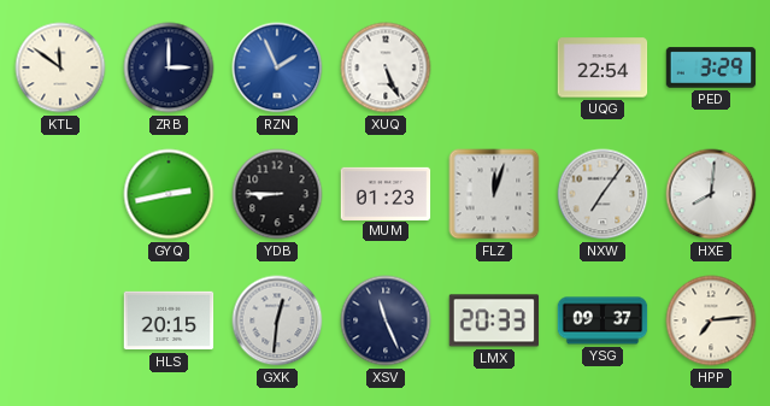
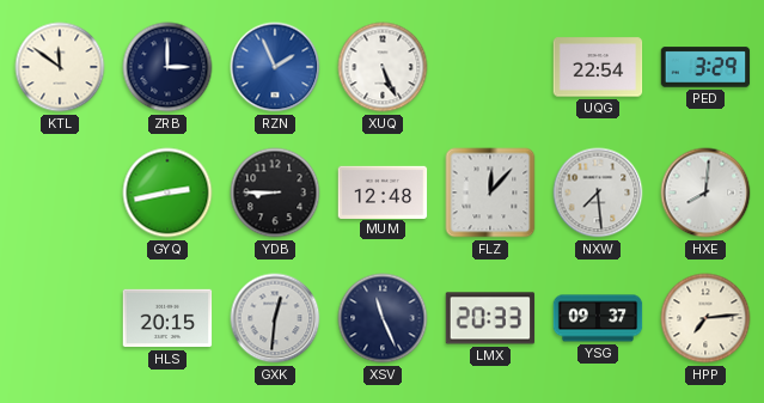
MUM: 01:23 -> 12:48
FLZ: 12:03 -> 12:07
NXW: 7:06 -> 7:29
